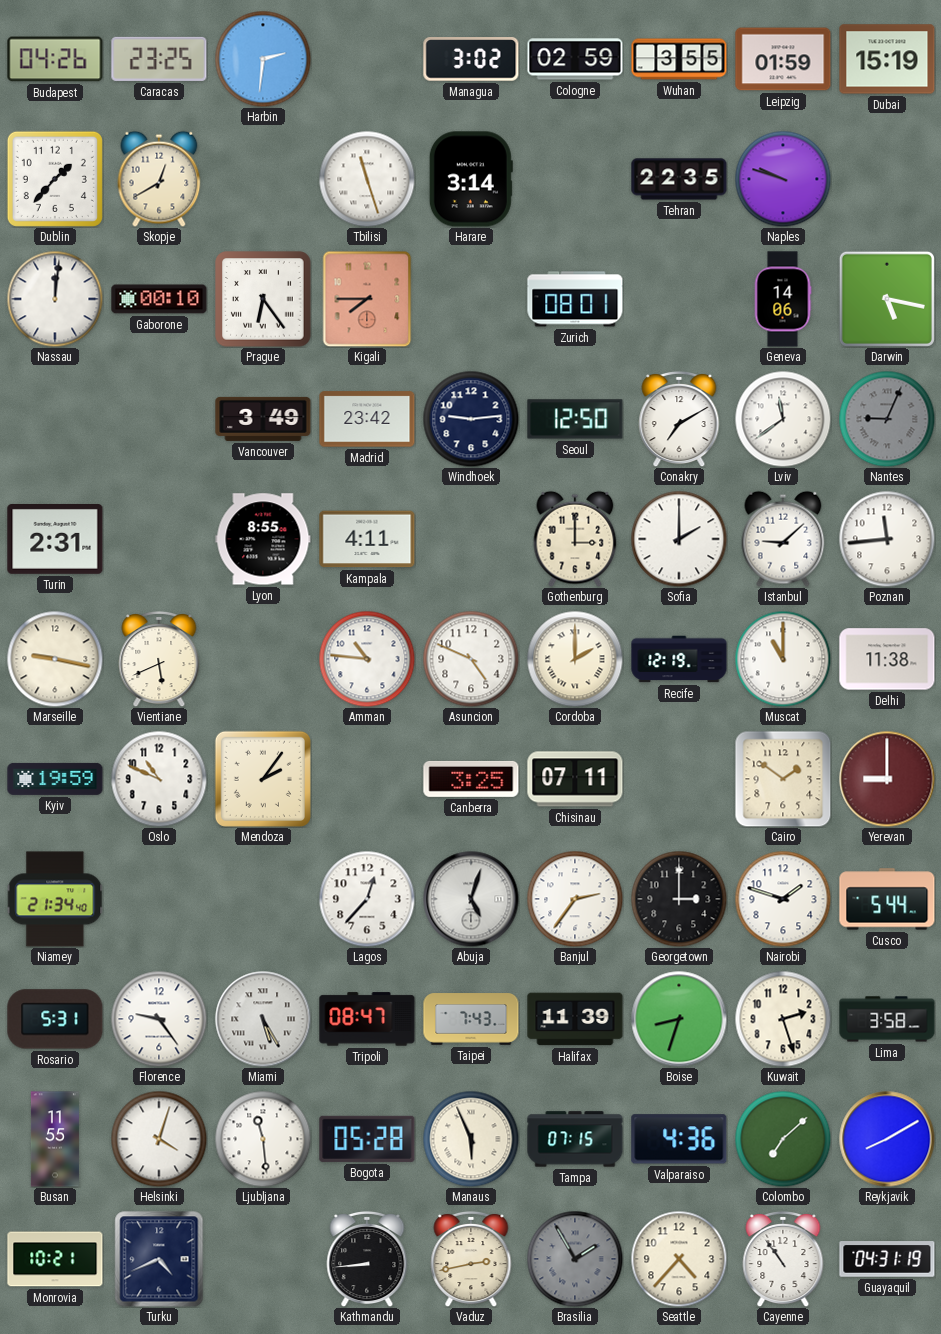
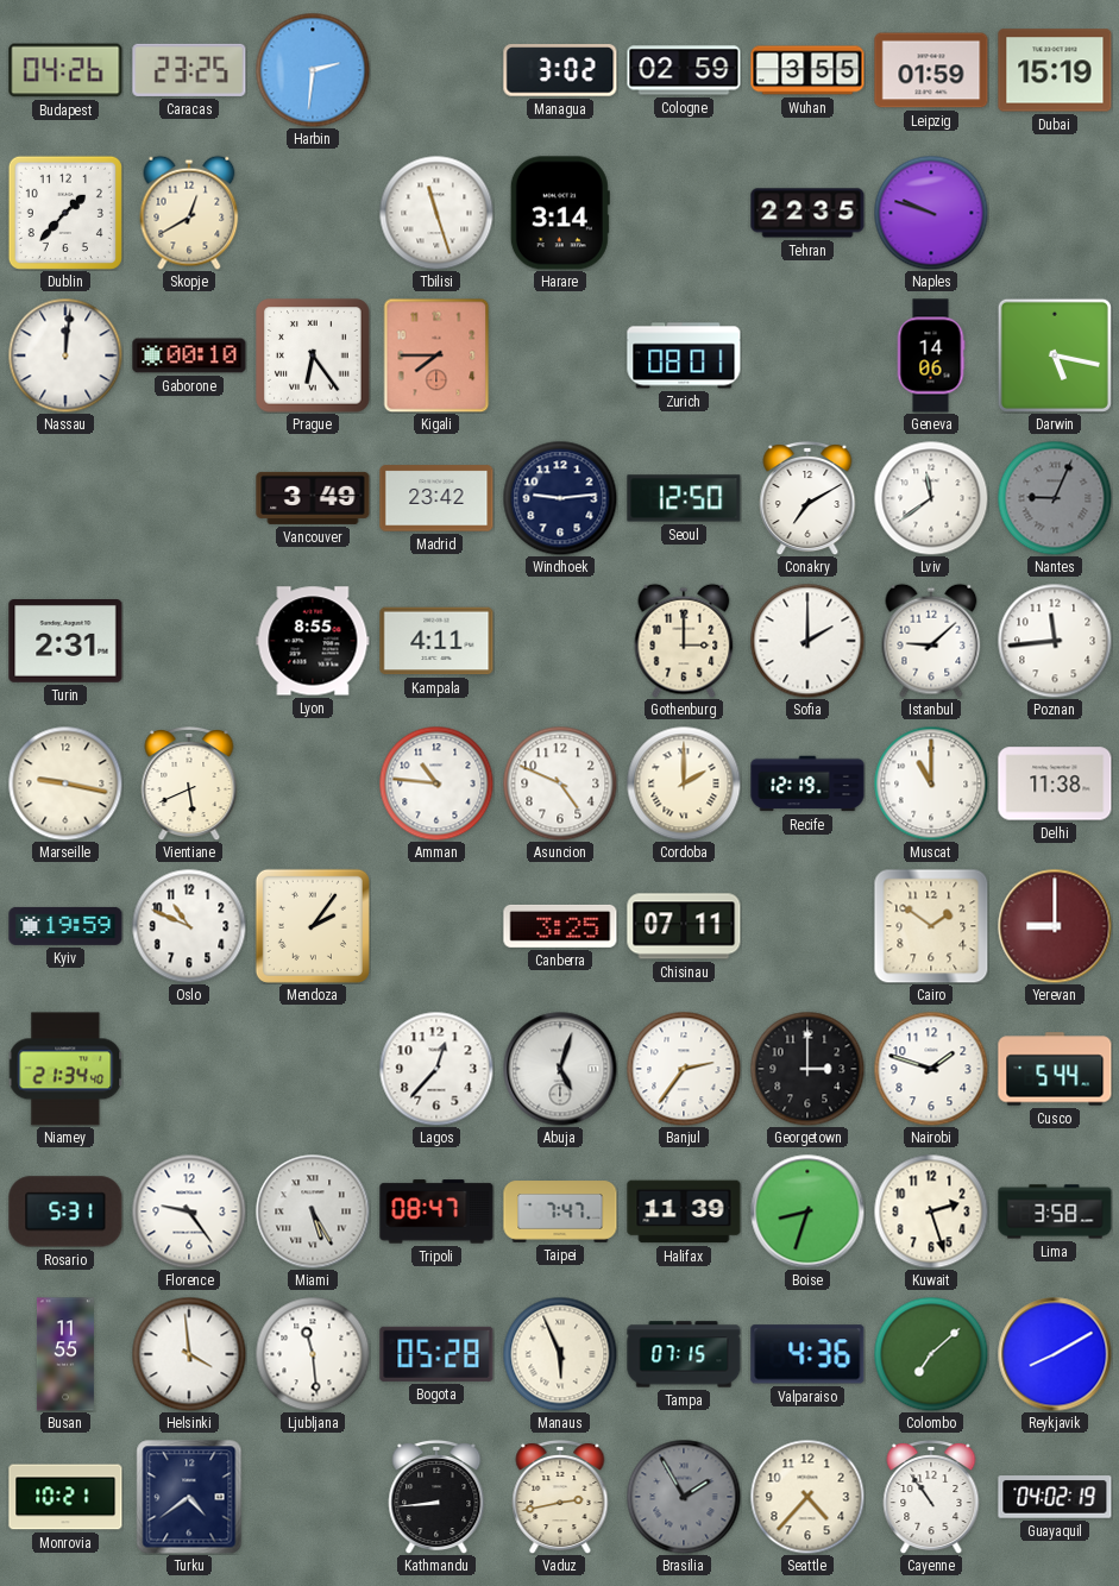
Taipei: 7:43 -> 7:47
Helsinki: 4:03 -> 3:59
Turku: 4:41 -> 4:39
Guayaquil: 04:31 -> 04:02
